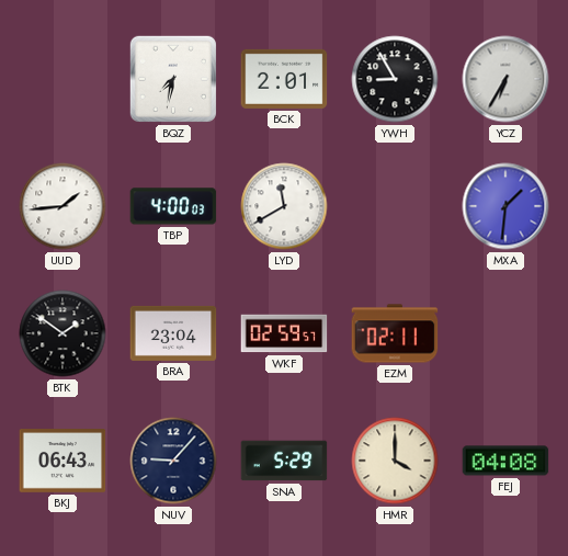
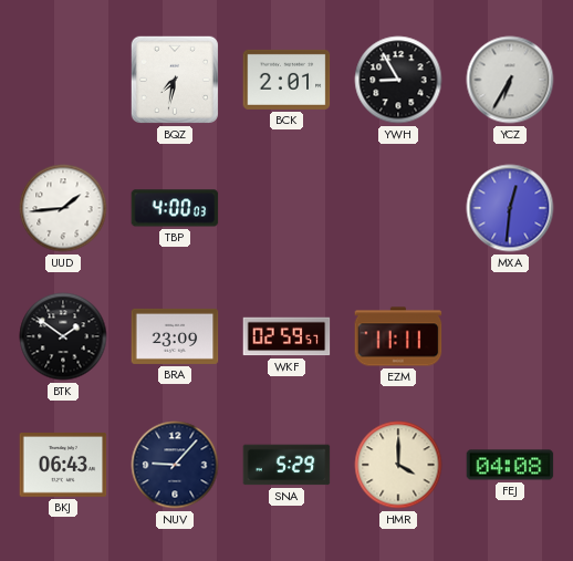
LYD: 11:40 -> none
MXA: 1:31 -> 12:31
BRA: 23:04 -> 23:09
EZM: 02:11 -> 11:11
